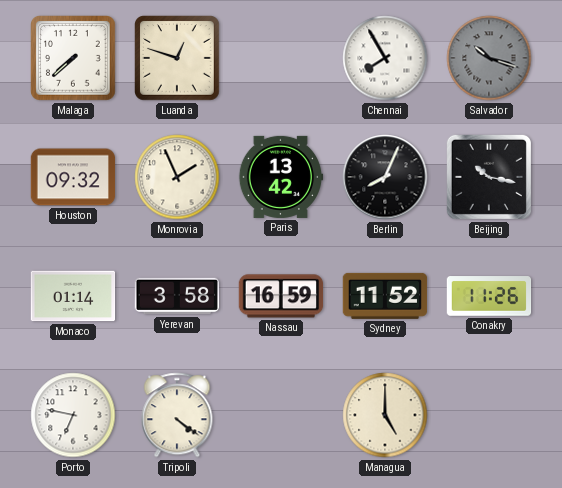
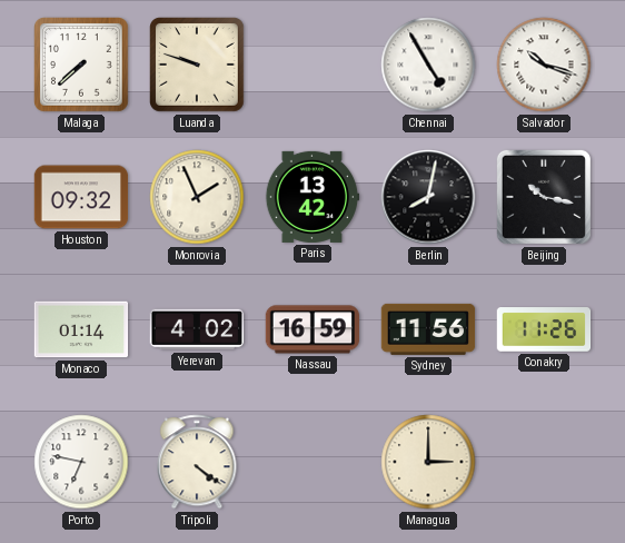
Luanda: 12:48 -> 9:48
Chennai: 7:55 -> 4:55
Salvador dial: grey -> white
Berlin: 8:04 -> 8:02
Yerevan: 3:58 -> 4:02
Sydney: 11:52 -> 11:56
Managua: 5:00 -> 3:00
